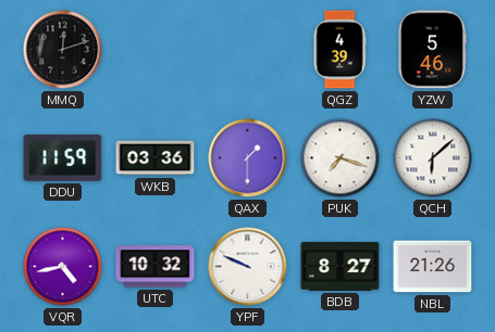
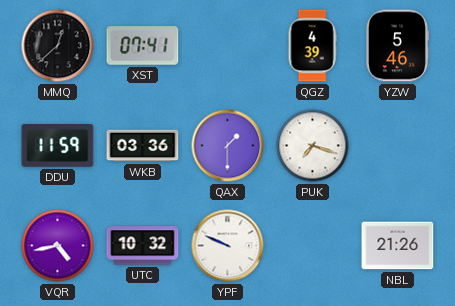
MMQ: 12:12 -> 12:38
XST: none -> 07:41
QCH: 6:08 -> none
BDB: 8:27 -> none
